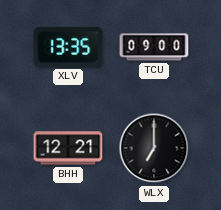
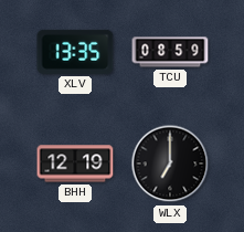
TCU: 09:00 -> 08:59
BHH: 12:21 -> 12:19
